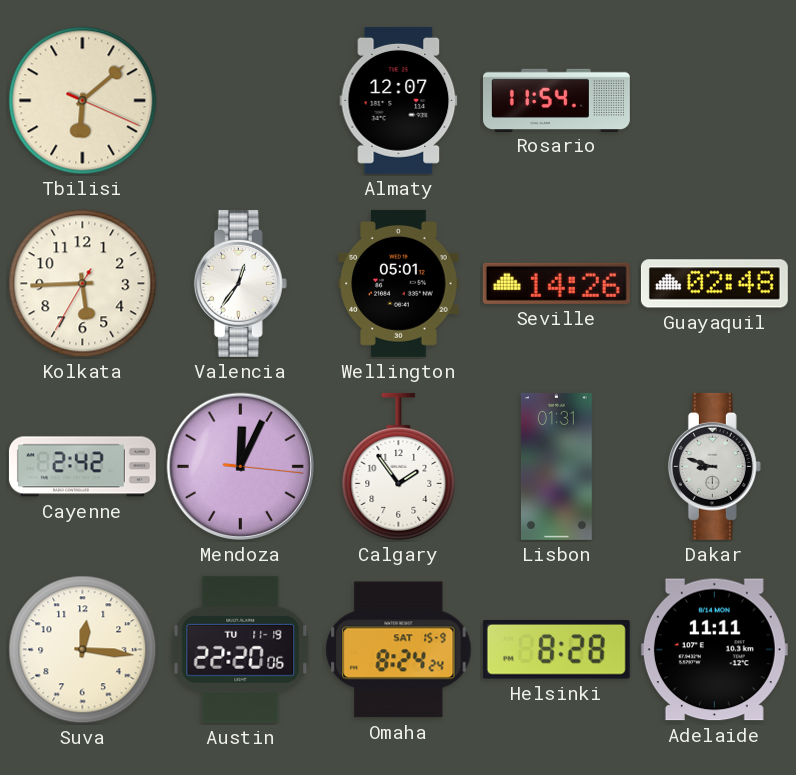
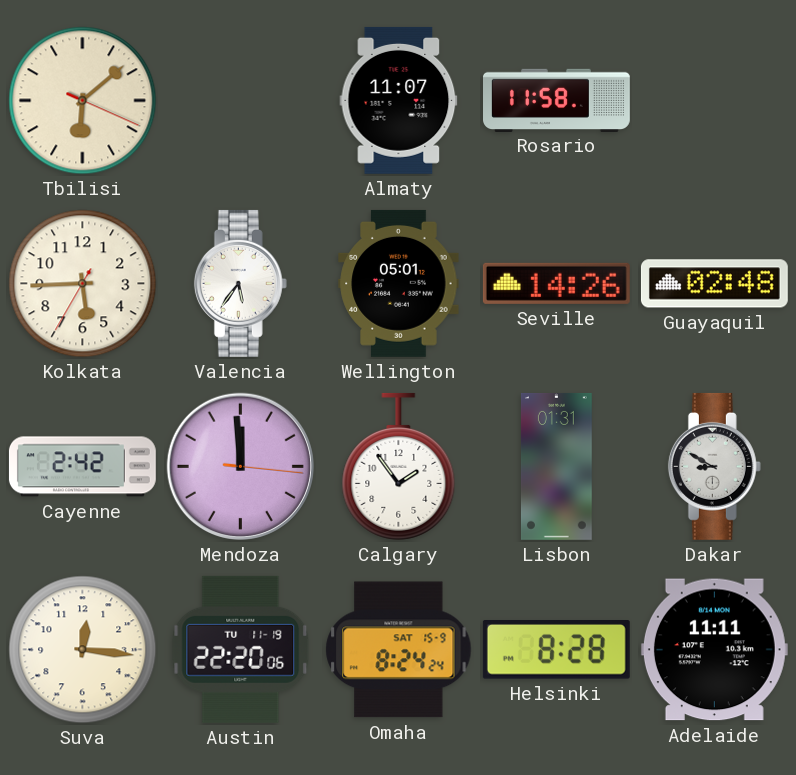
Almaty: 12:07 -> 11:07
Rosario: 11:54 -> 11:58
Valencia: 12:36 -> 5:36
Mendoza: 12:04 -> 11:59
Dakar: 8:48 -> 8:50
